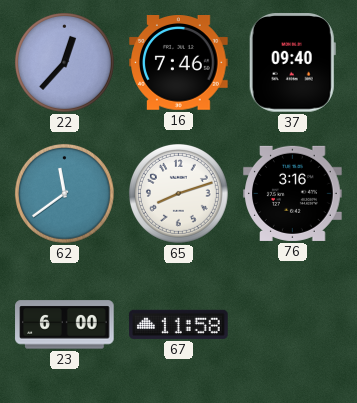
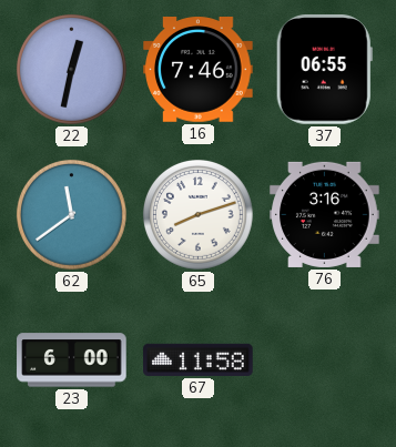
22: 12:37 -> 12:32
37: 09:40 -> 06:55
